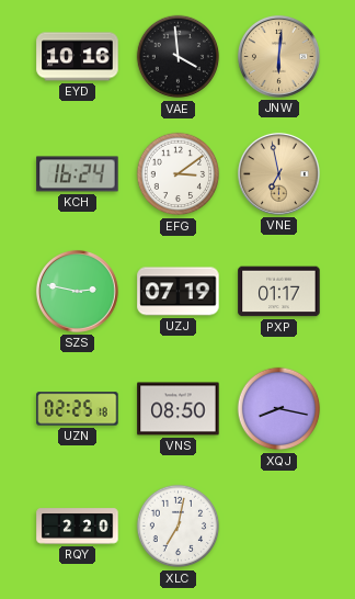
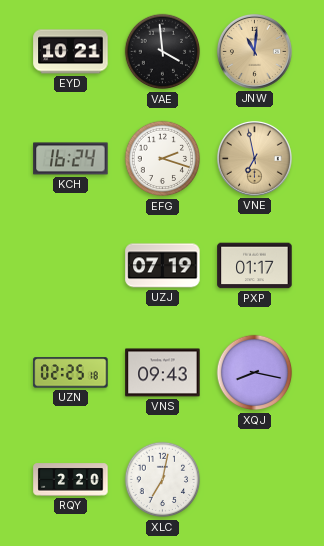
EYD: 10:16 -> 10:21
JNW: 6:01 -> 11:01
EFG: 3:09 -> 2:18
SZS: 2:47 -> none
VNS: 08:50 -> 09:43
